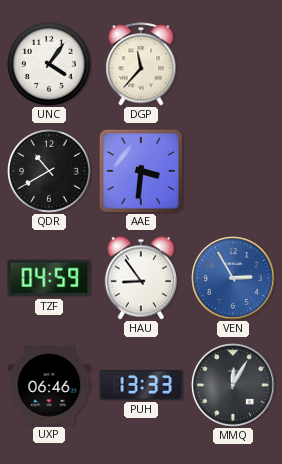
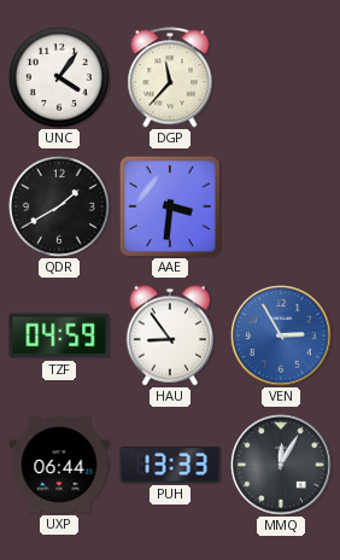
QDR: 10:40 -> 1:40
UXP: 06:46 -> 06:44
